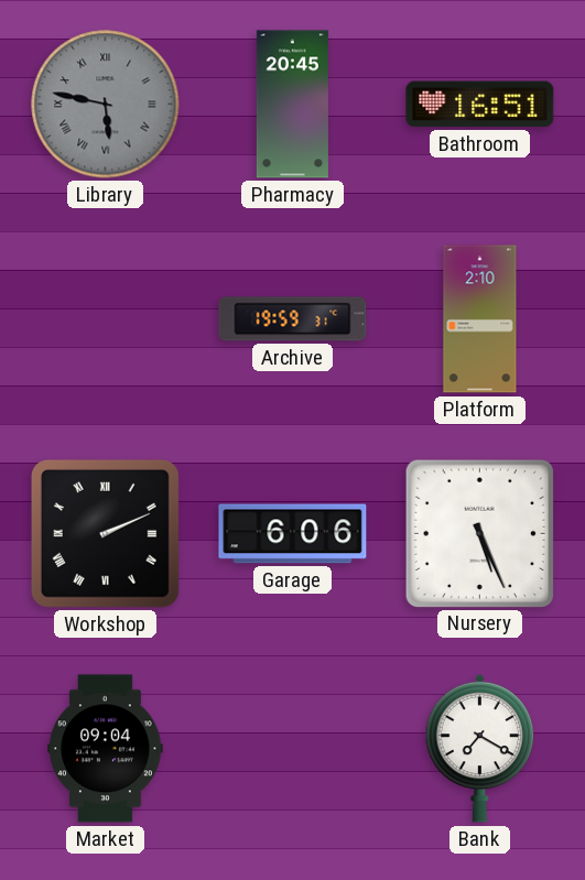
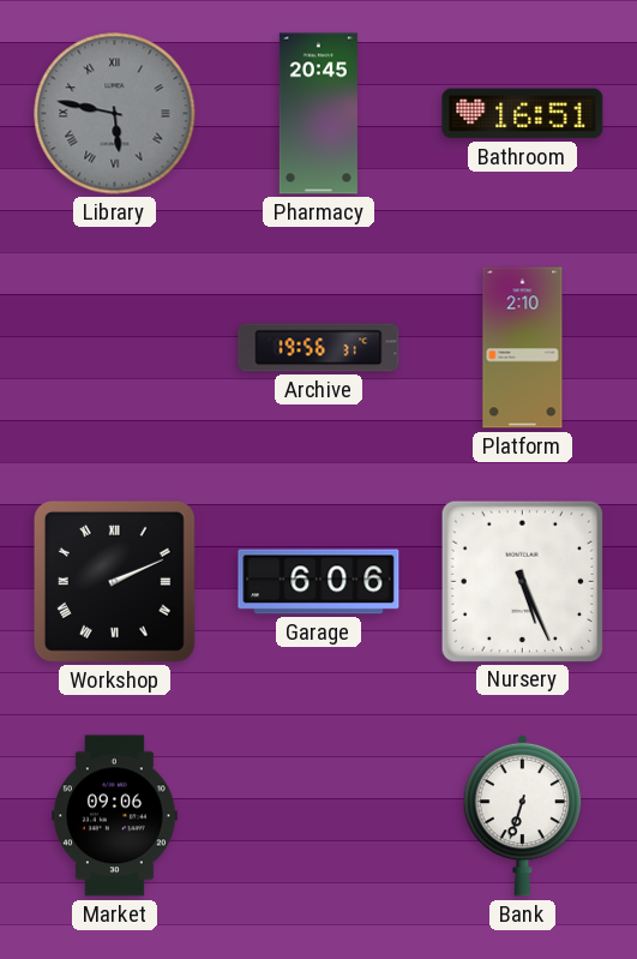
Archive: 19:59 -> 19:56
Market: 09:04 -> 09:06
Bank: 7:20 -> 6:33
